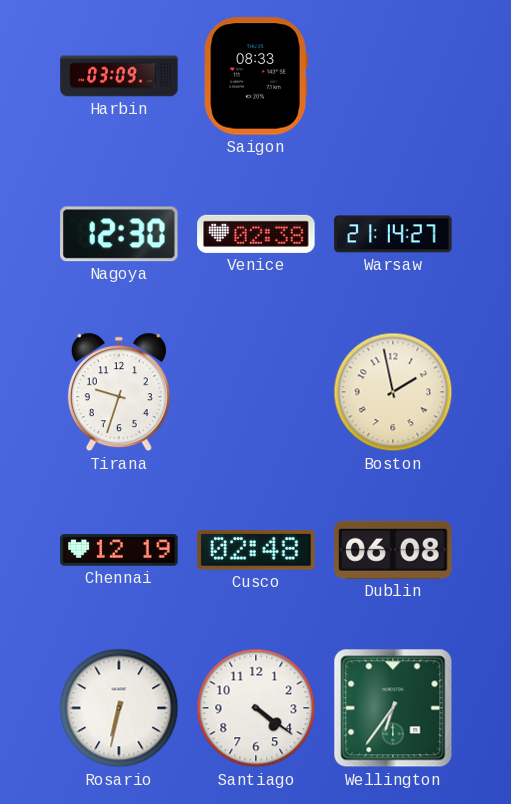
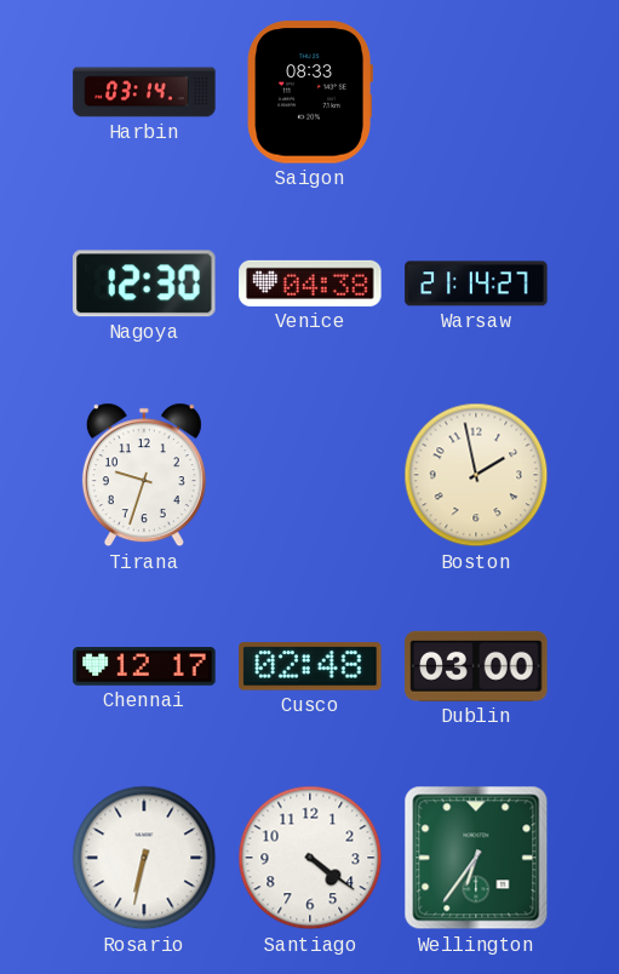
Harbin: 03:09 -> 03:14
Venice: 02:38 -> 04:38
Chennai: 12:19 -> 12:17
Dublin: 06:08 -> 03:00
